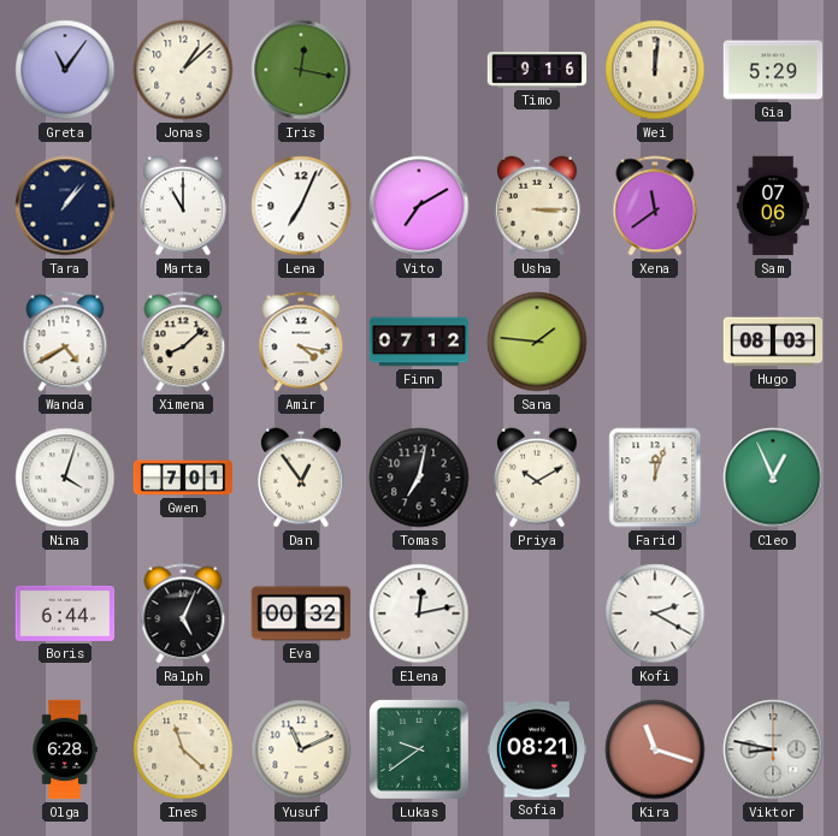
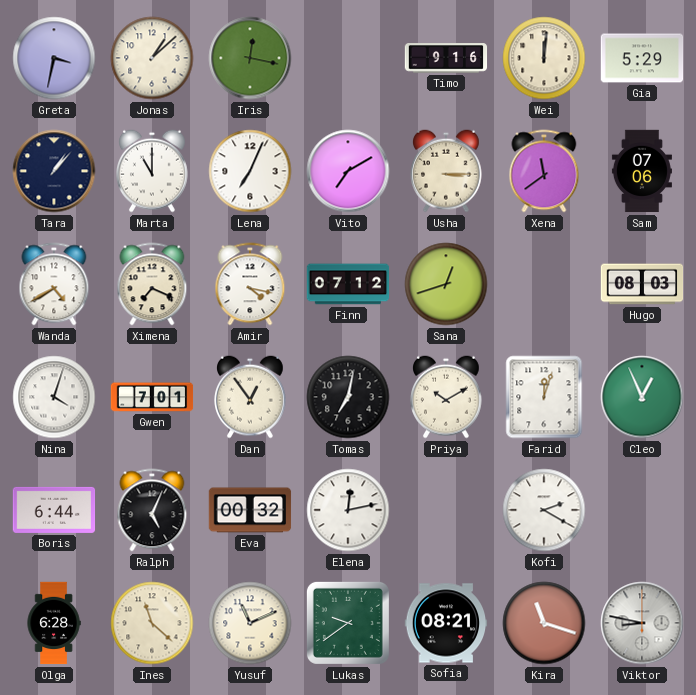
Greta: 11:06 -> 3:32
Ximena: 8:08 -> 7:19
Sana: 1:46 -> 12:42
